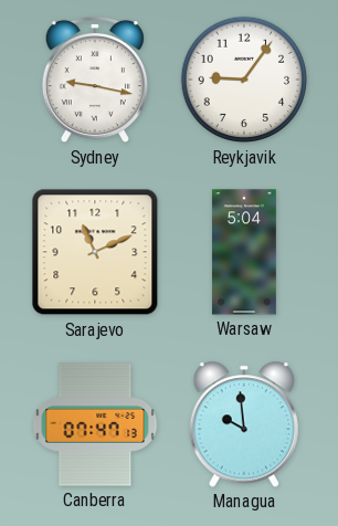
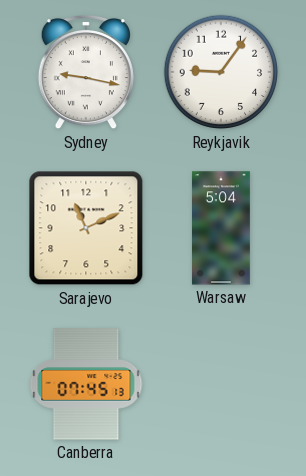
Canberra: 07:47 -> 07:45
Managua: 9:59 -> none
